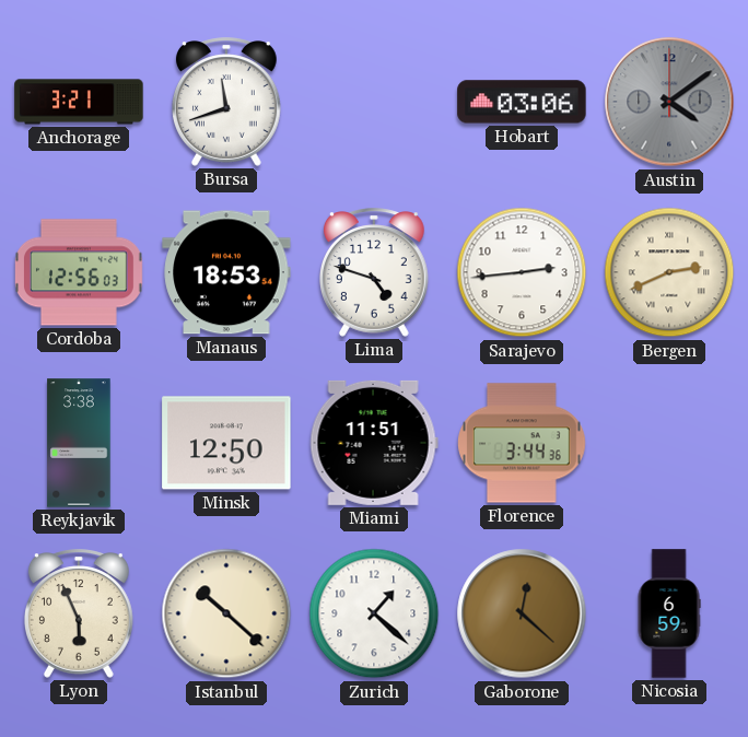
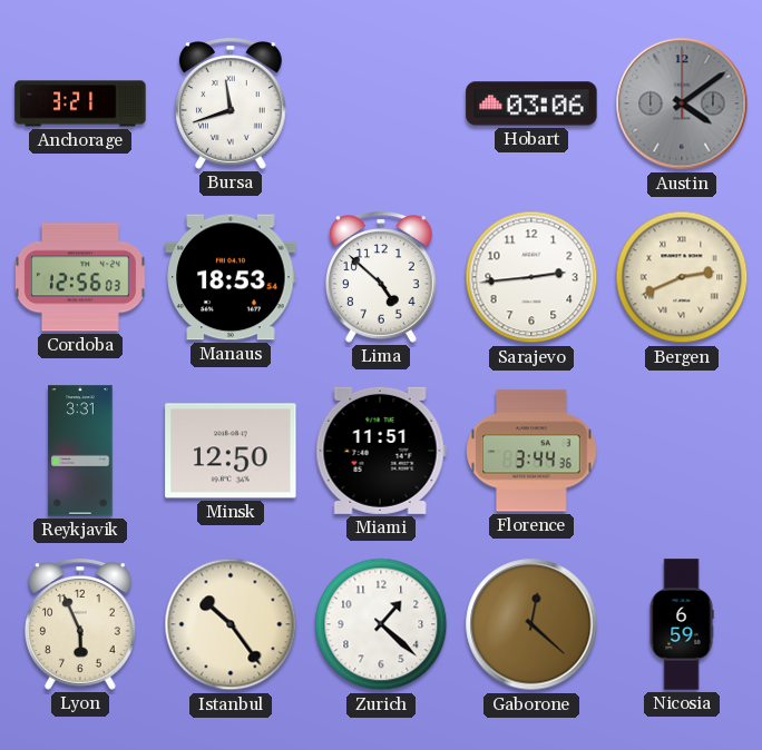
Lima: 4:48 -> 4:52
Reykjavik: 3:38 -> 3:31
Istanbul: 10:22 -> 10:24
